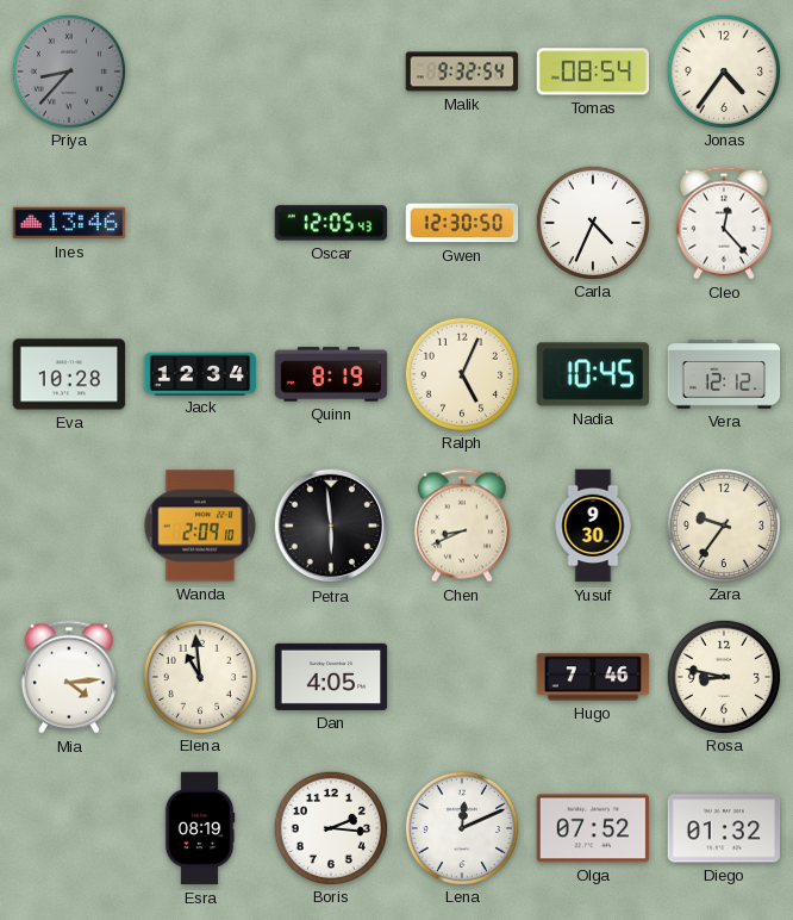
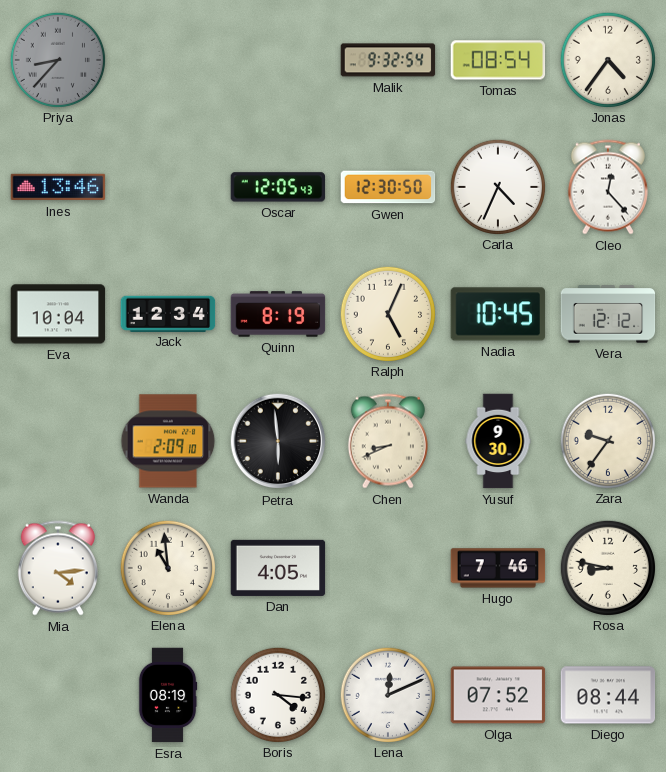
Eva: 10:28 -> 10:04
Boris: 2:16 -> 4:16
Diego: 01:32 -> 08:44
